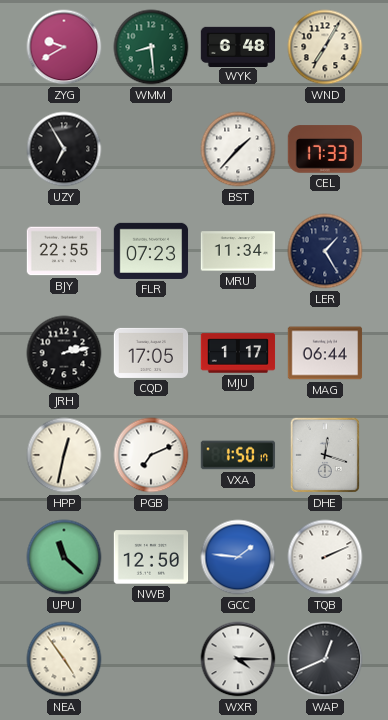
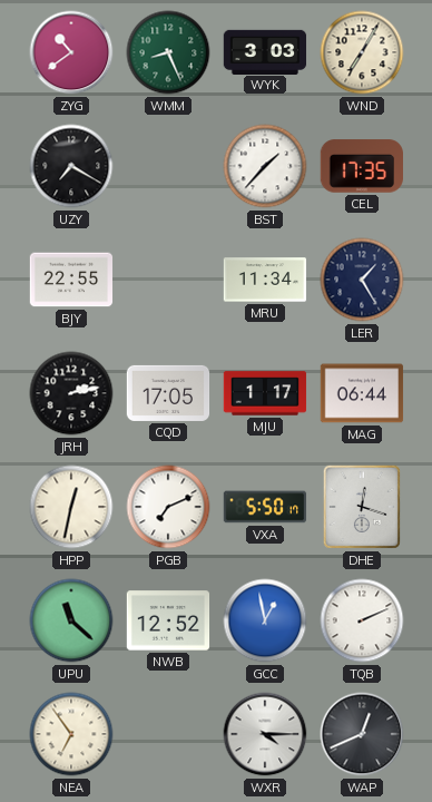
ZYG: 9:40 -> 10:39
WMM: 8:29 -> 8:26
WYK: 6:48 -> 3:03
UZY: 6:55 -> 7:20
CEL: 17:33 -> 17:35
FLR: 07:23 -> none
VXA: 1:50 -> 5:50
NWB: 12:50 -> 12:52
GCC: 1:46 -> 12:58
NEA: 4:54 -> 6:54
